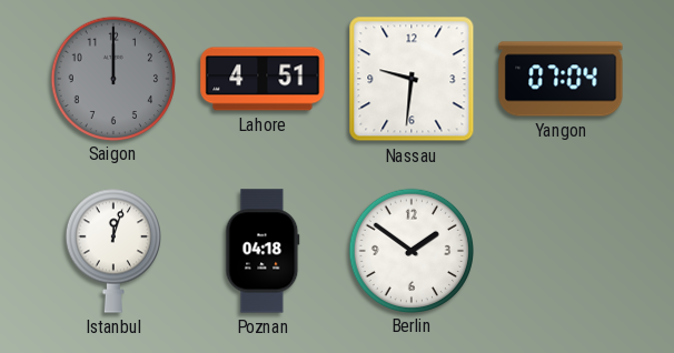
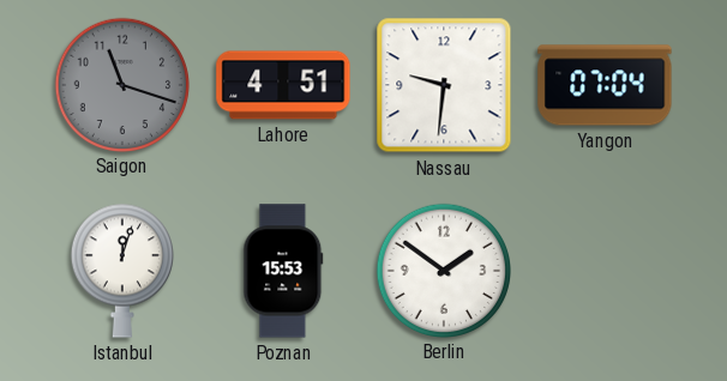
Saigon: 12:00 -> 11:18
Poznan: 04:18 -> 15:53
